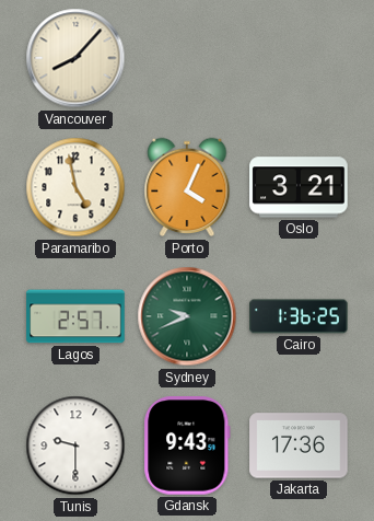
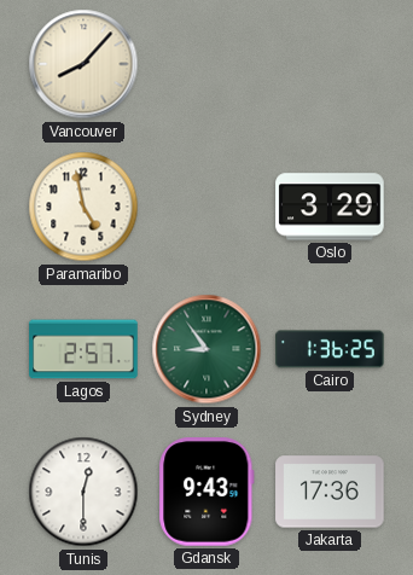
Porto: 4:04 -> none
Oslo: 3:21 -> 3:29
Sydney: 9:41 -> 8:54
Tunis: 9:30 -> 12:30
